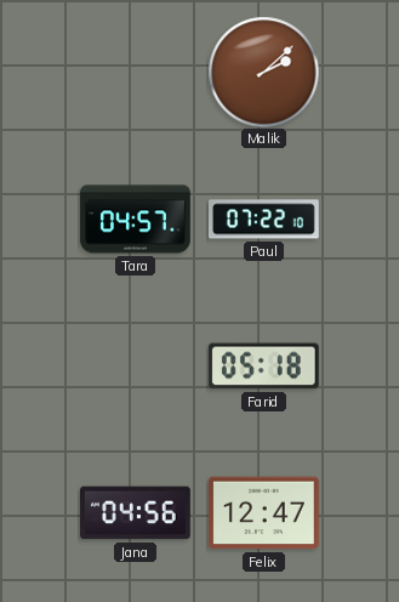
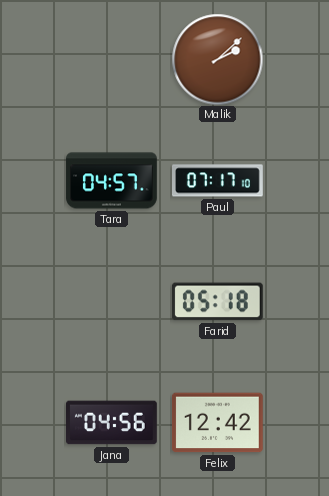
Paul: 07:22 -> 07:17
Felix: 12:47 -> 12:42
